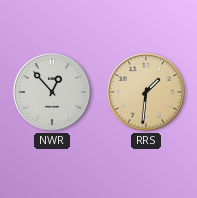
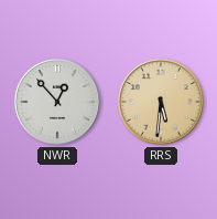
RRS: 1:31 -> 5:31
